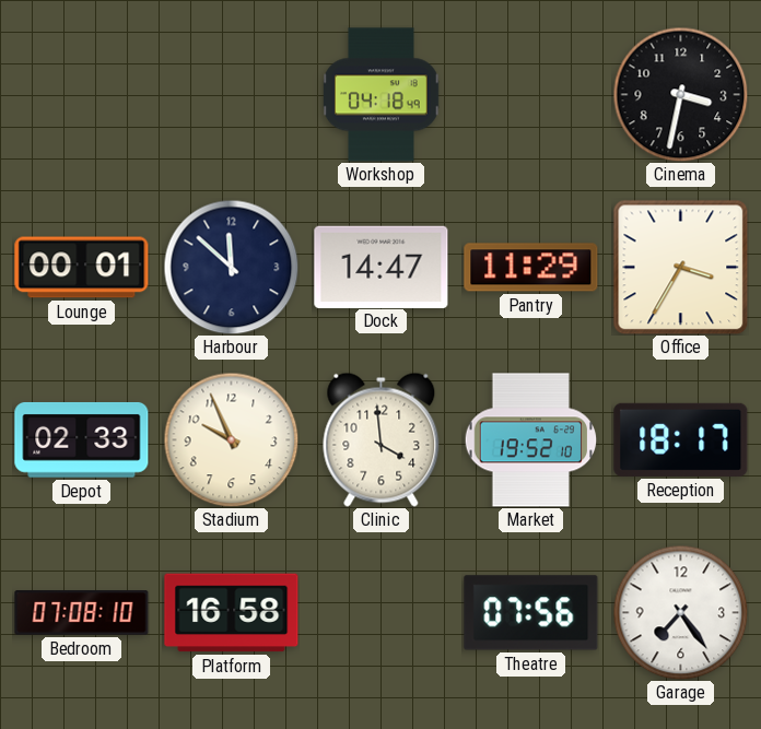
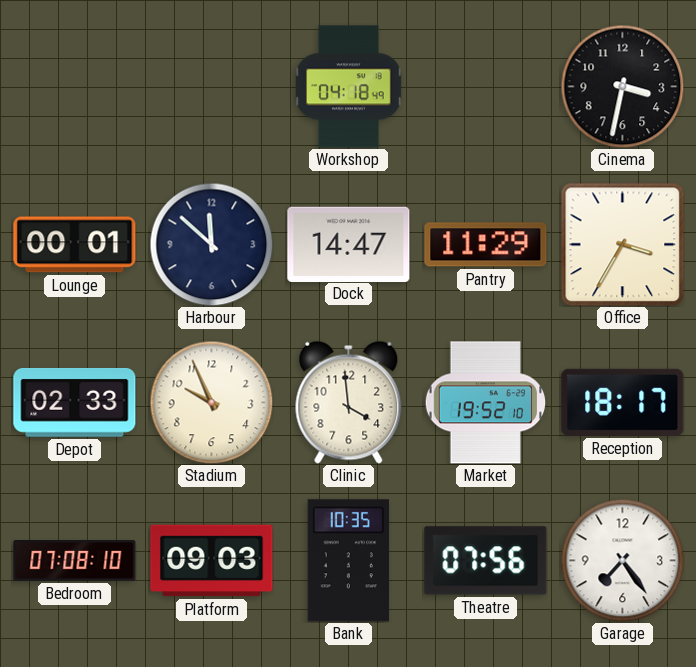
Platform: 16:58 -> 09:03
Bank: none -> 10:35
